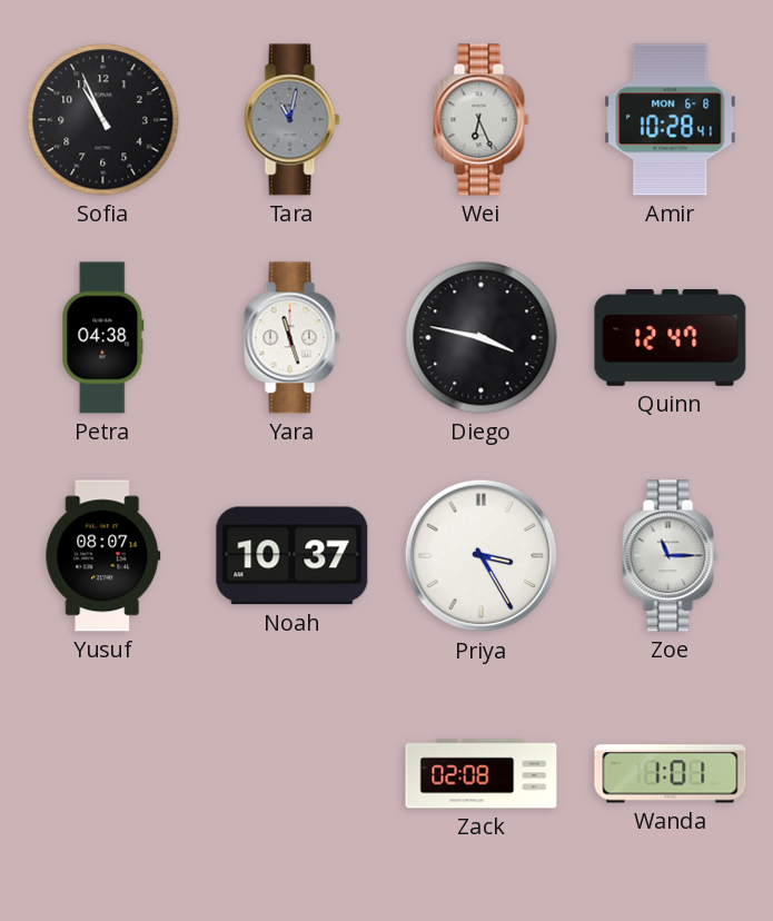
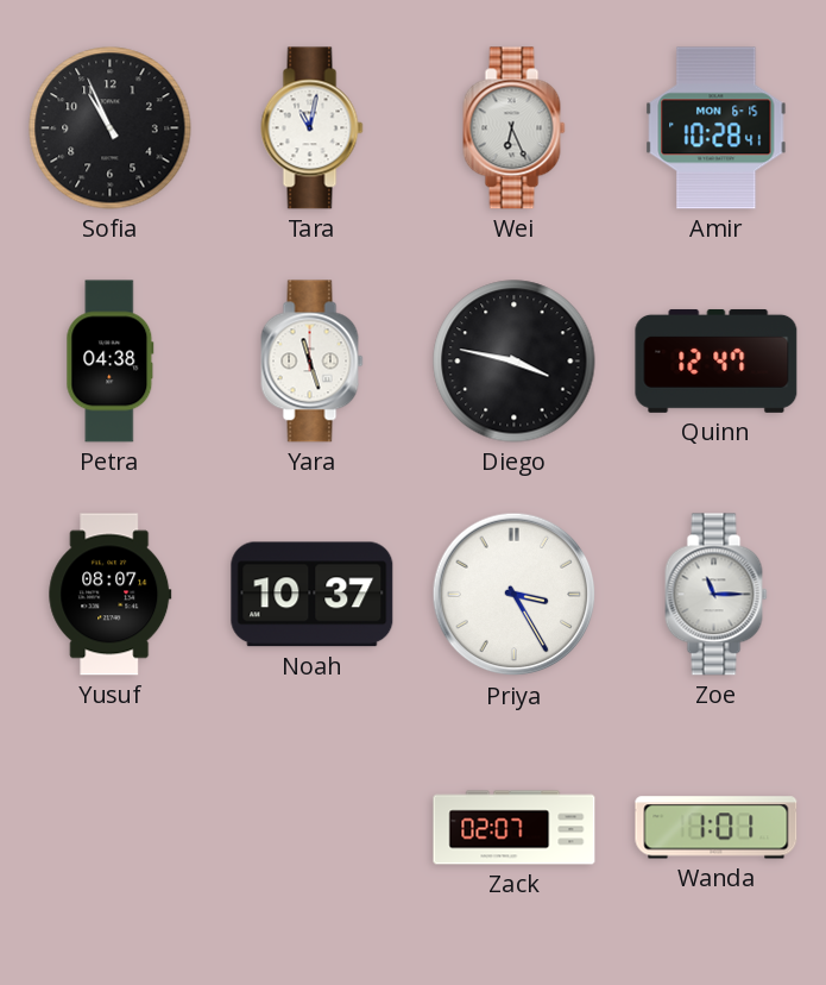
Tara dial: grey -> white
Amir date: MON 6-8 -> MON 6-15
Zack: 02:08 -> 02:07
